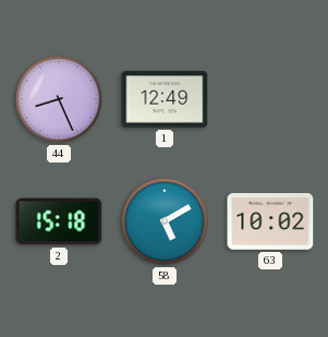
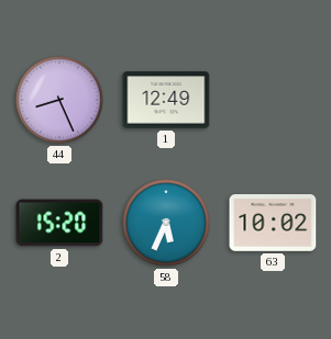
2: 15:18 -> 15:20
58: 5:10 -> 5:34
